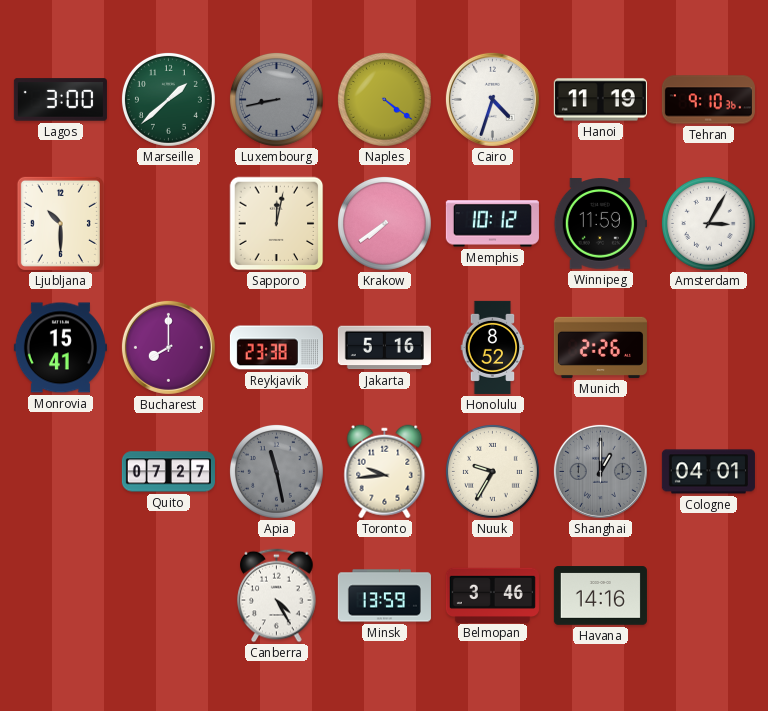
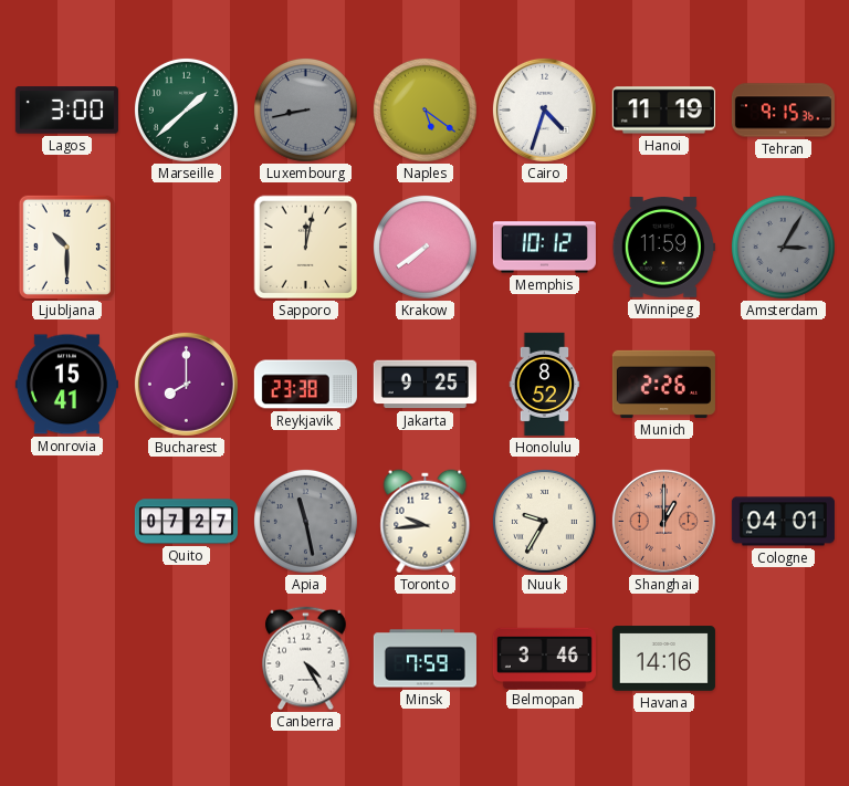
Naples: 4:21 -> 5:21
Tehran: 9:10 -> 9:15
Amsterdam dial: white -> grey
Jakarta: 5:16 -> 9:25
Shanghai dial: grey -> salmon
Minsk: 13:59 -> 7:59
